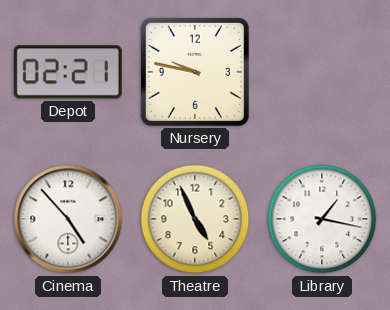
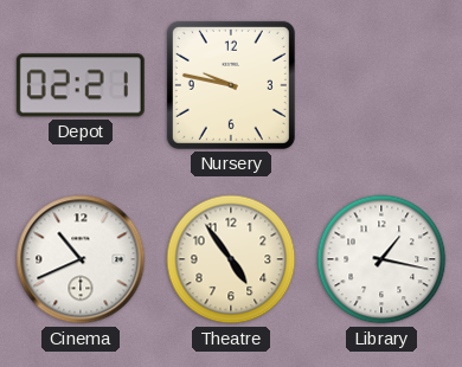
Cinema: 4:53 -> 10:41
Theatre: 4:56 -> 4:54
